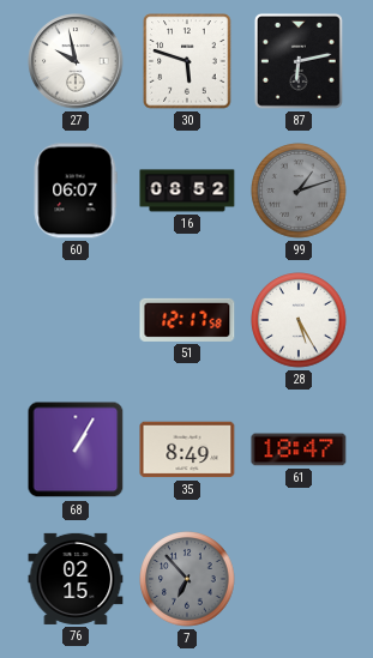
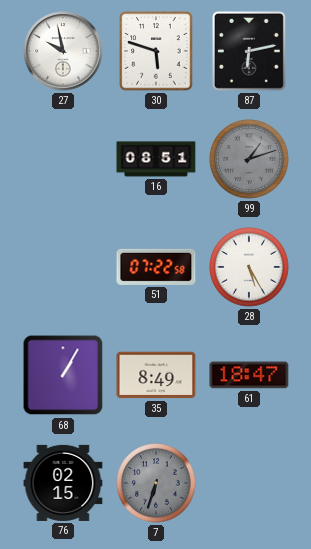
60: 06:07 -> none
16: 08:52 -> 08:51
51: 12:17 -> 07:22
7: 6:53 -> 6:33
